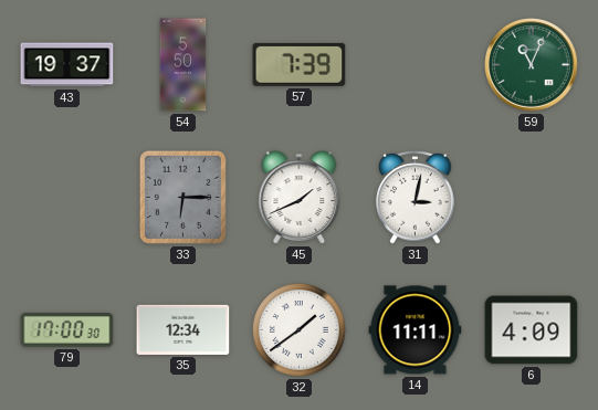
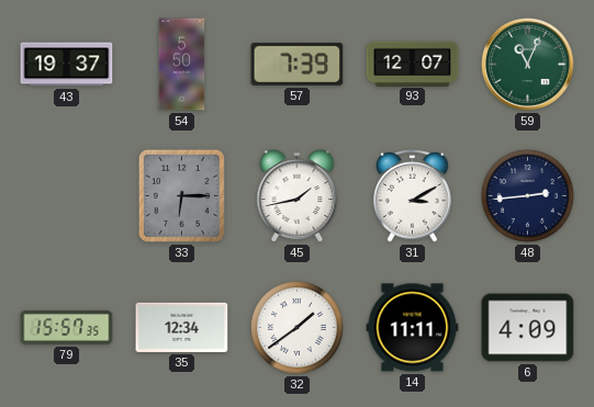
93: none -> 12:07
45: 1:41 -> 1:43
31: 3:02 -> 3:10
48: none -> 2:44
79: 17:00 -> 15:57
